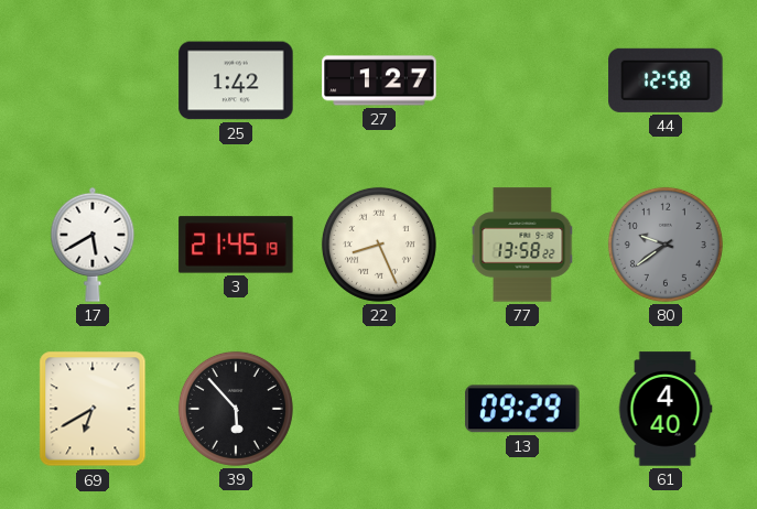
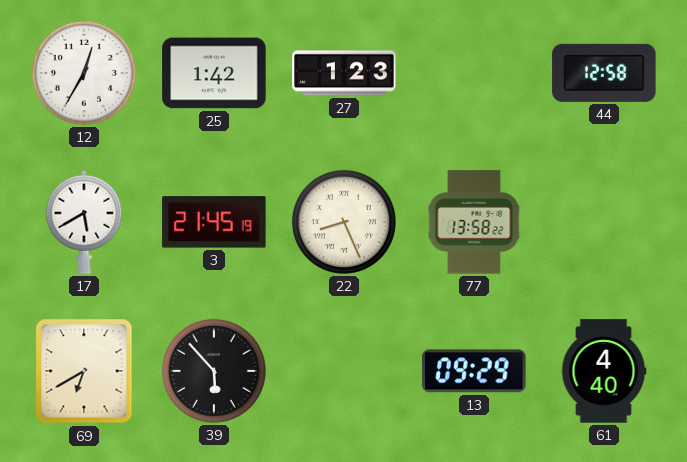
12: none -> 12:35
27: 1:27 -> 1:23
80: 9:39 -> none
